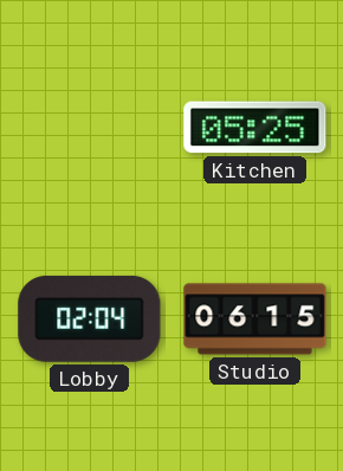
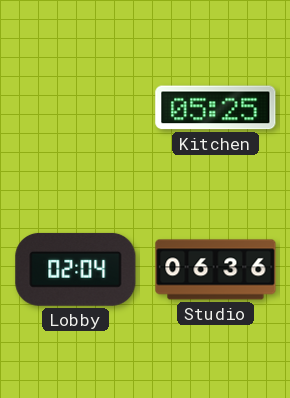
Studio: 06:15 -> 06:36
